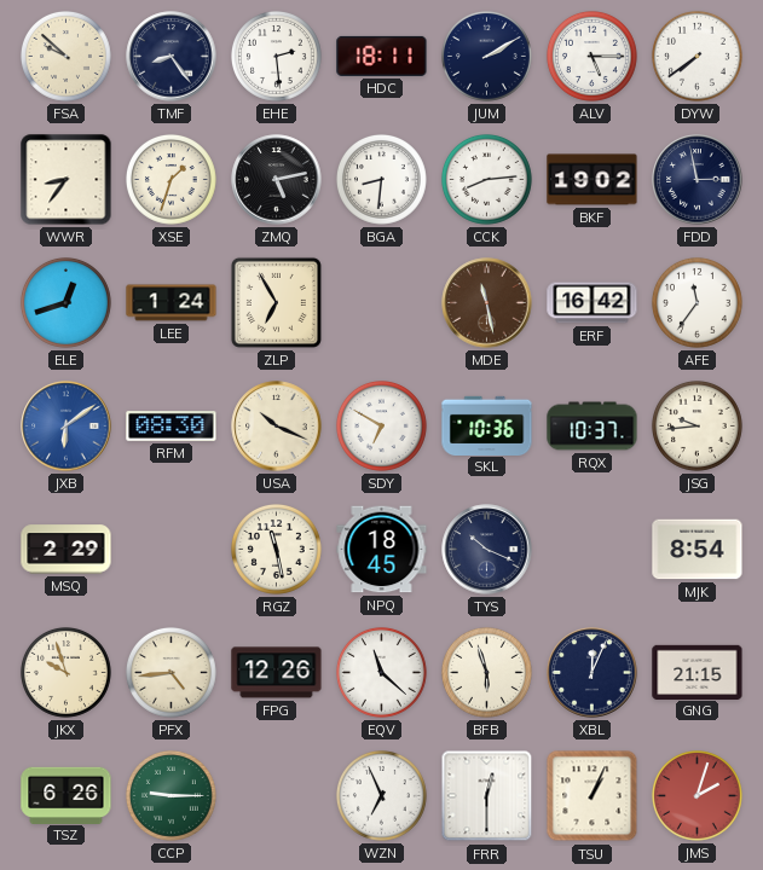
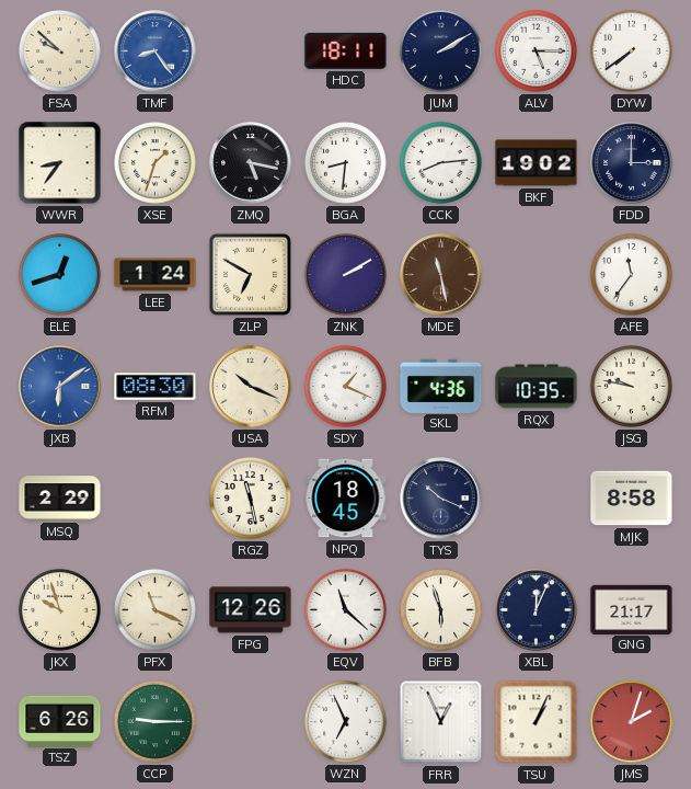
TMF dial: navy -> blue
EHE: 2:29 -> none
ZMQ: 5:13 -> 5:17
FDD: 2:58 -> 3:00
ZLP: 6:55 -> 6:50
ZNK: none -> 2:10
ERF: 16:42 -> none
SDY: 6:50 -> 1:19
SKL: 10:36 -> 4:36
RQX: 10:37 -> 10:35
JSG: 9:44 -> 9:47
MJK: 8:54 -> 8:58
PFX: 4:44 -> 11:19
GNG: 21:15 -> 21:17
FRR: 12:30 -> 12:56
